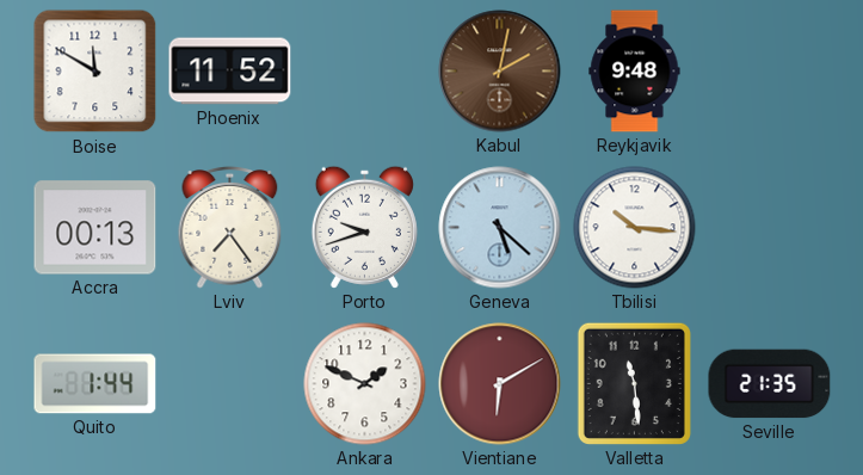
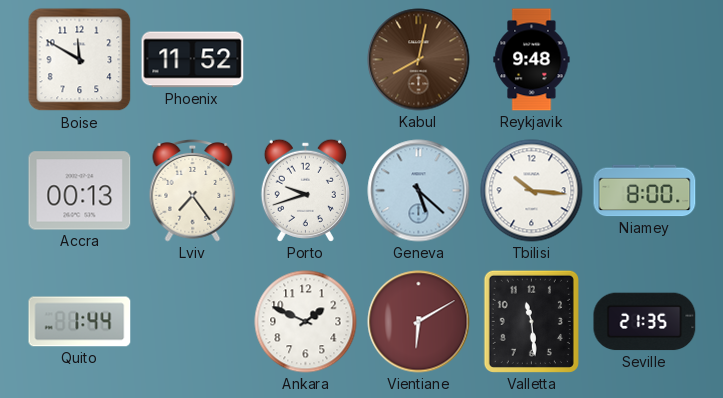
Kabul: 2:02 -> 8:02
Niamey: none -> 8:00
